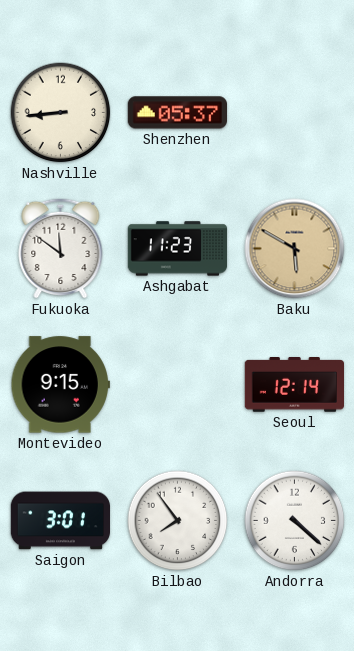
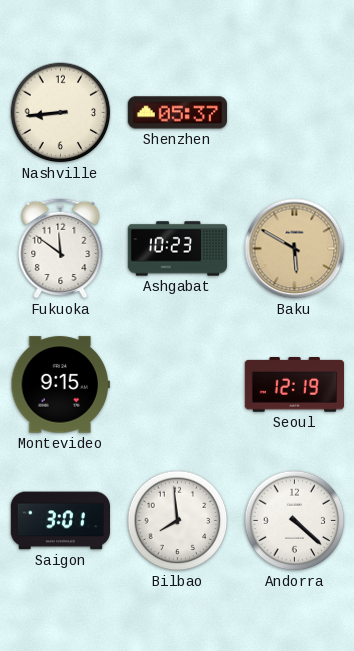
Ashgabat: 11:23 -> 10:23
Seoul: 12:14 -> 12:19
Bilbao: 7:54 -> 7:59
